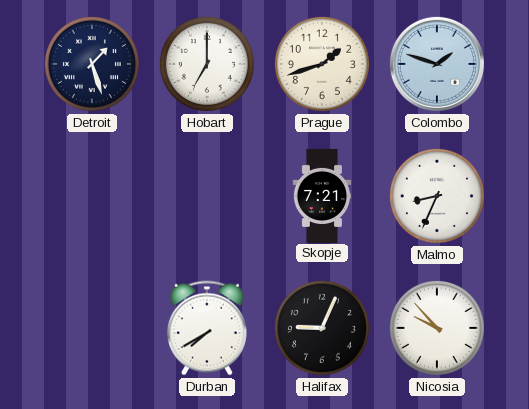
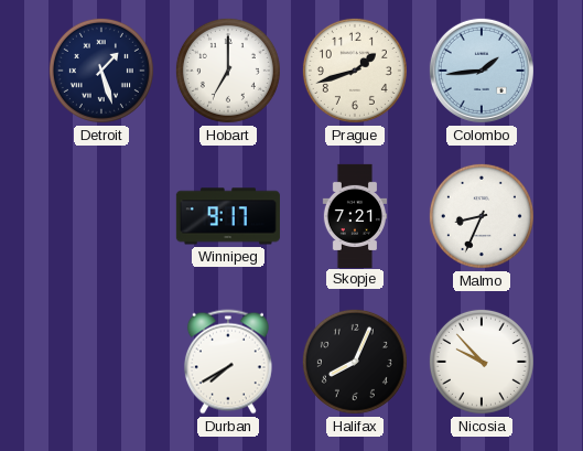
Colombo: 1:48 -> 1:44
Winnipeg: none -> 9:17
Halifax: 9:04 -> 8:04
